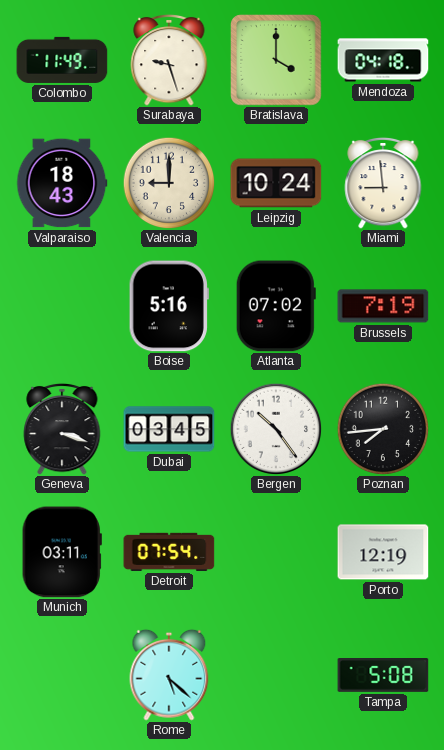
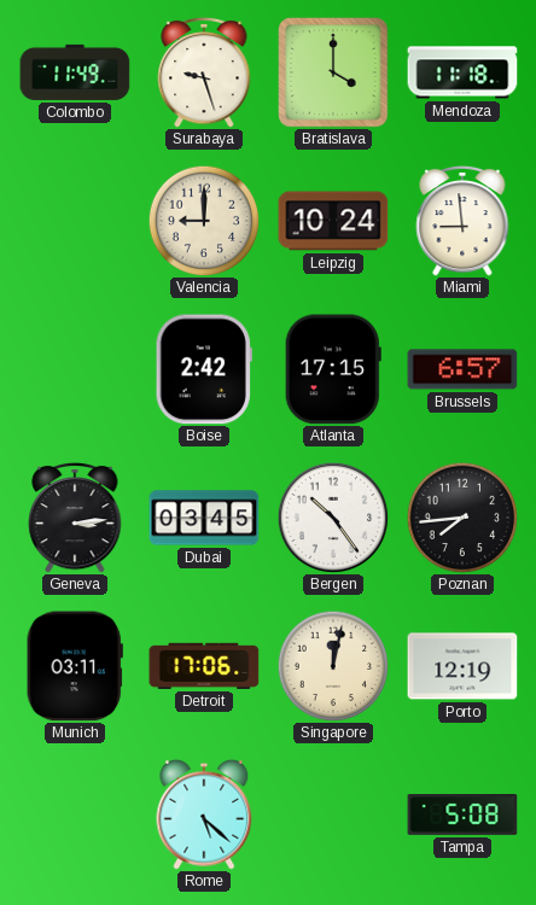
Mendoza: 04:18 -> 11:18
Valparaiso: 18:43 -> none
Boise: 5:16 -> 2:42
Atlanta: 07:02 -> 17:15
Brussels: 7:19 -> 6:57
Geneva: 3:18 -> 3:14
Detroit: 07:54 -> 17:06
Singapore: none -> 12:02
